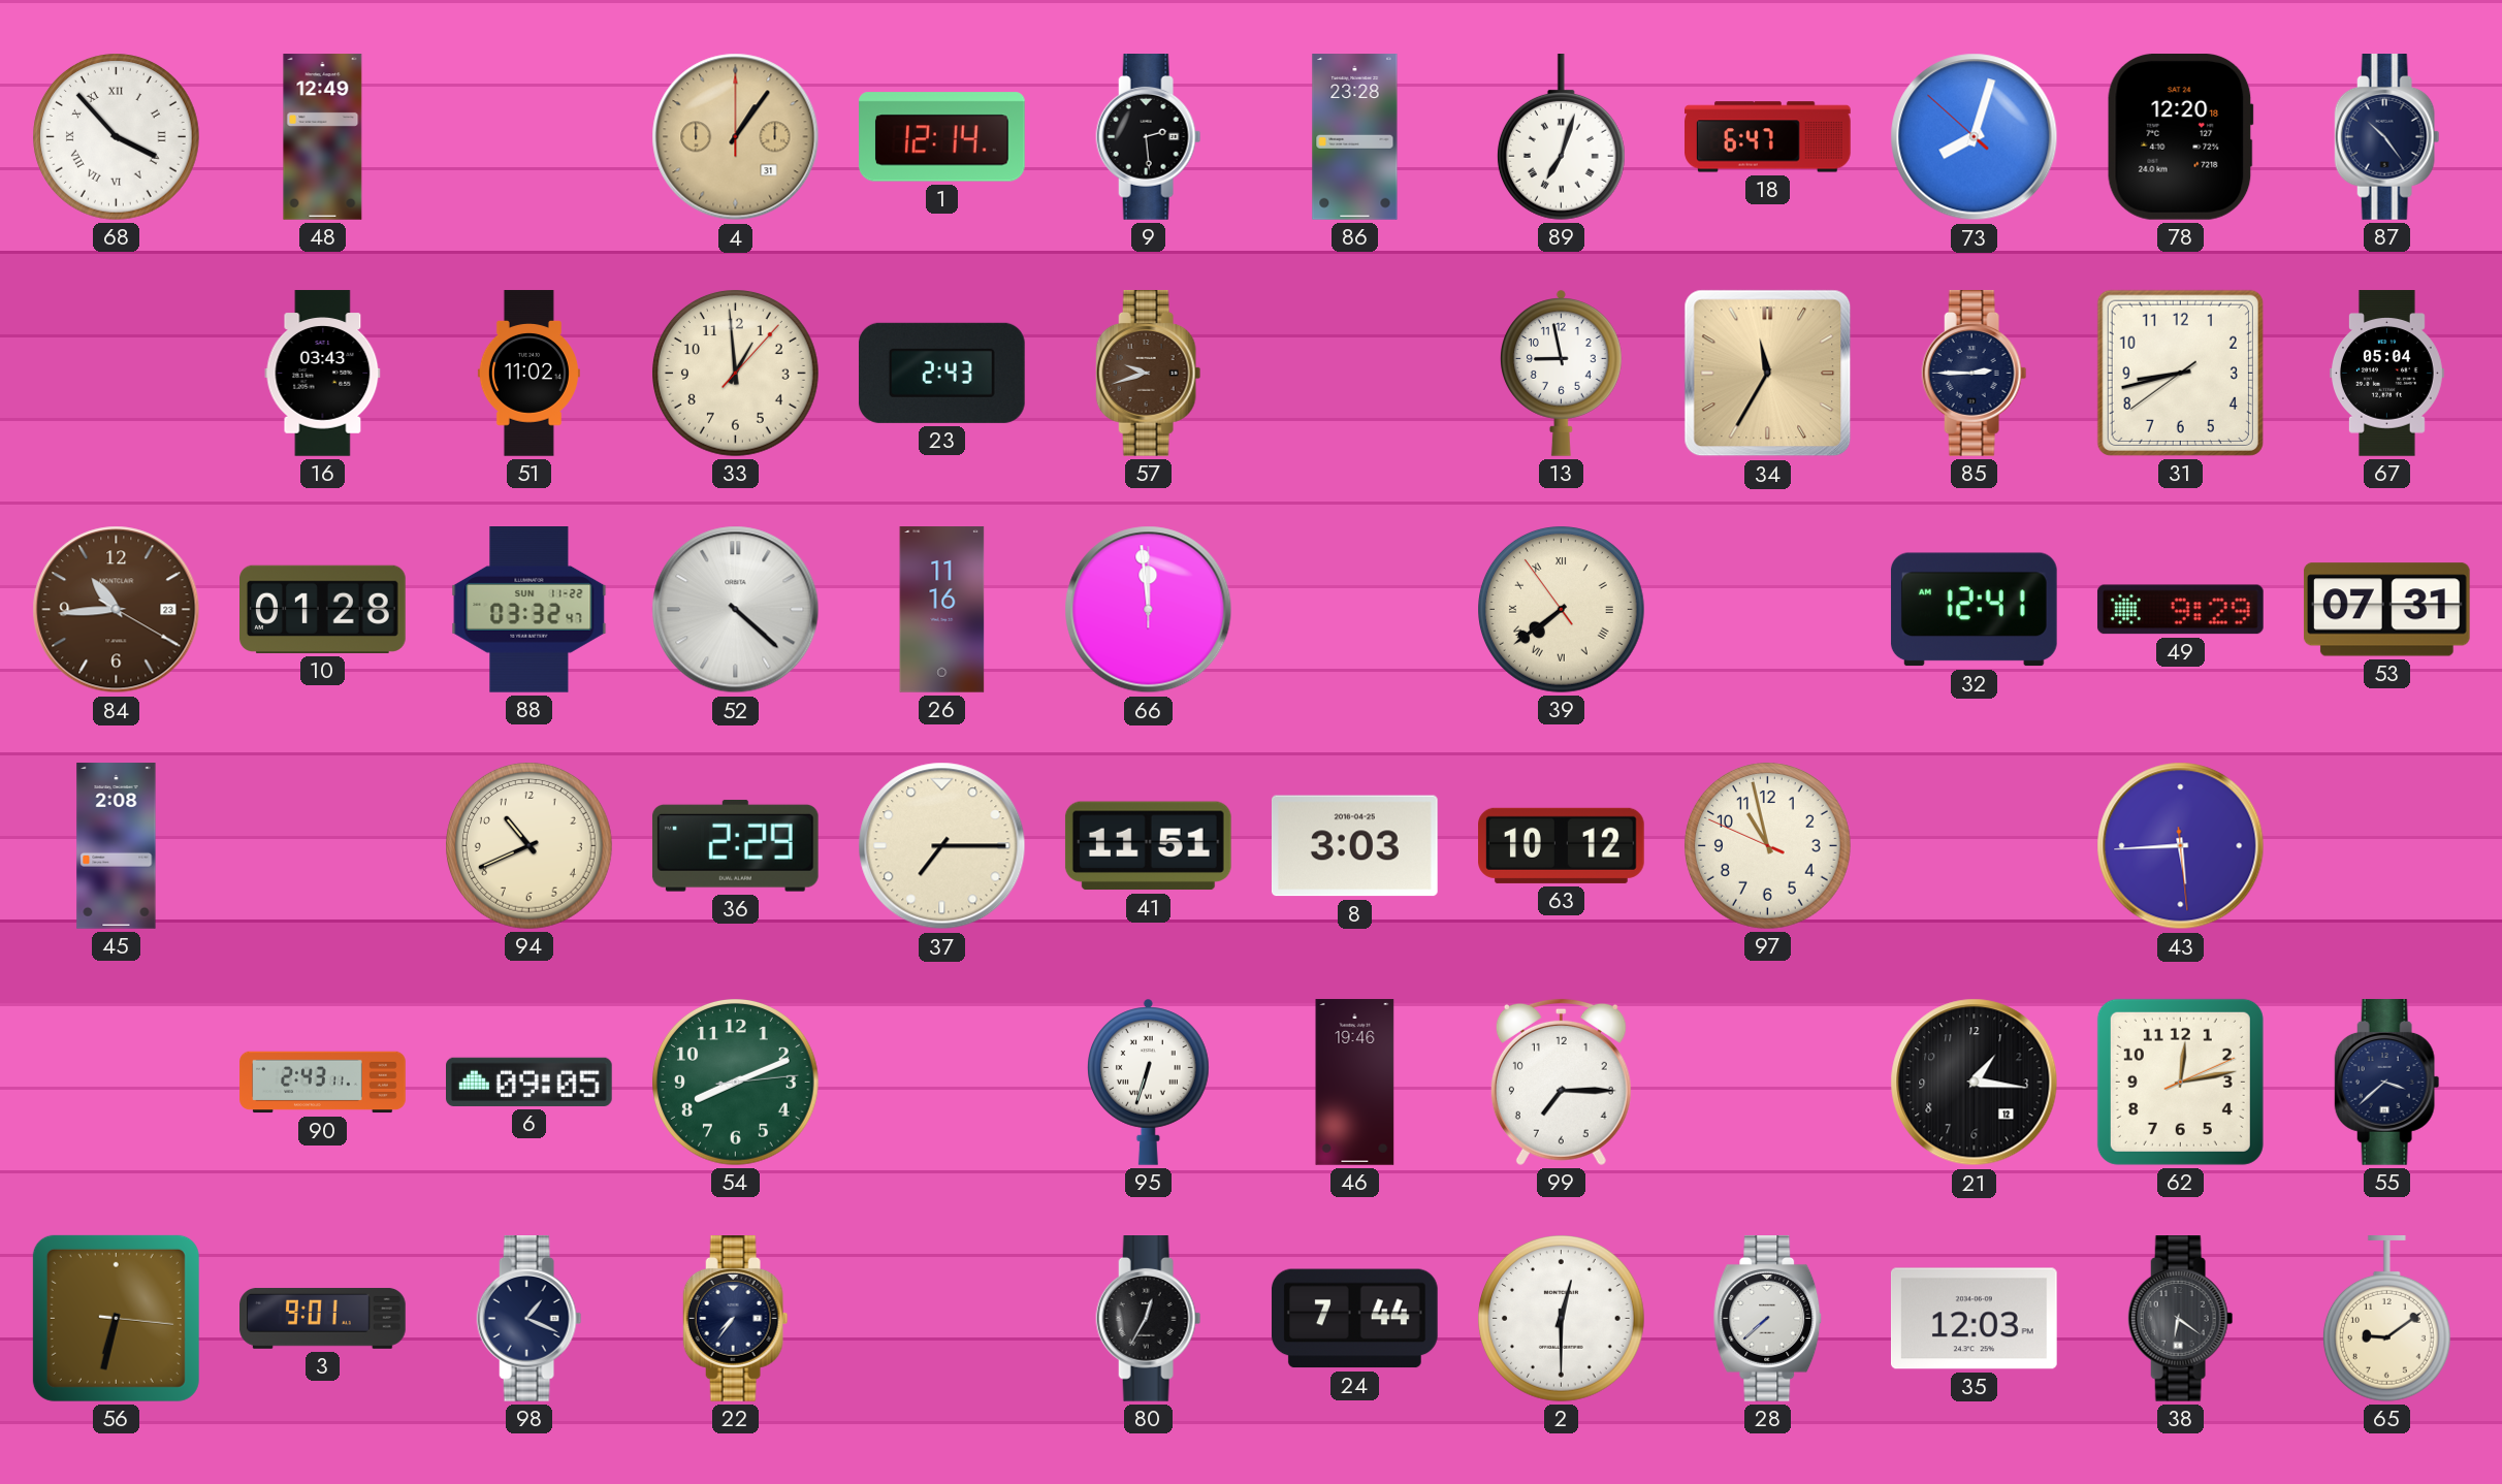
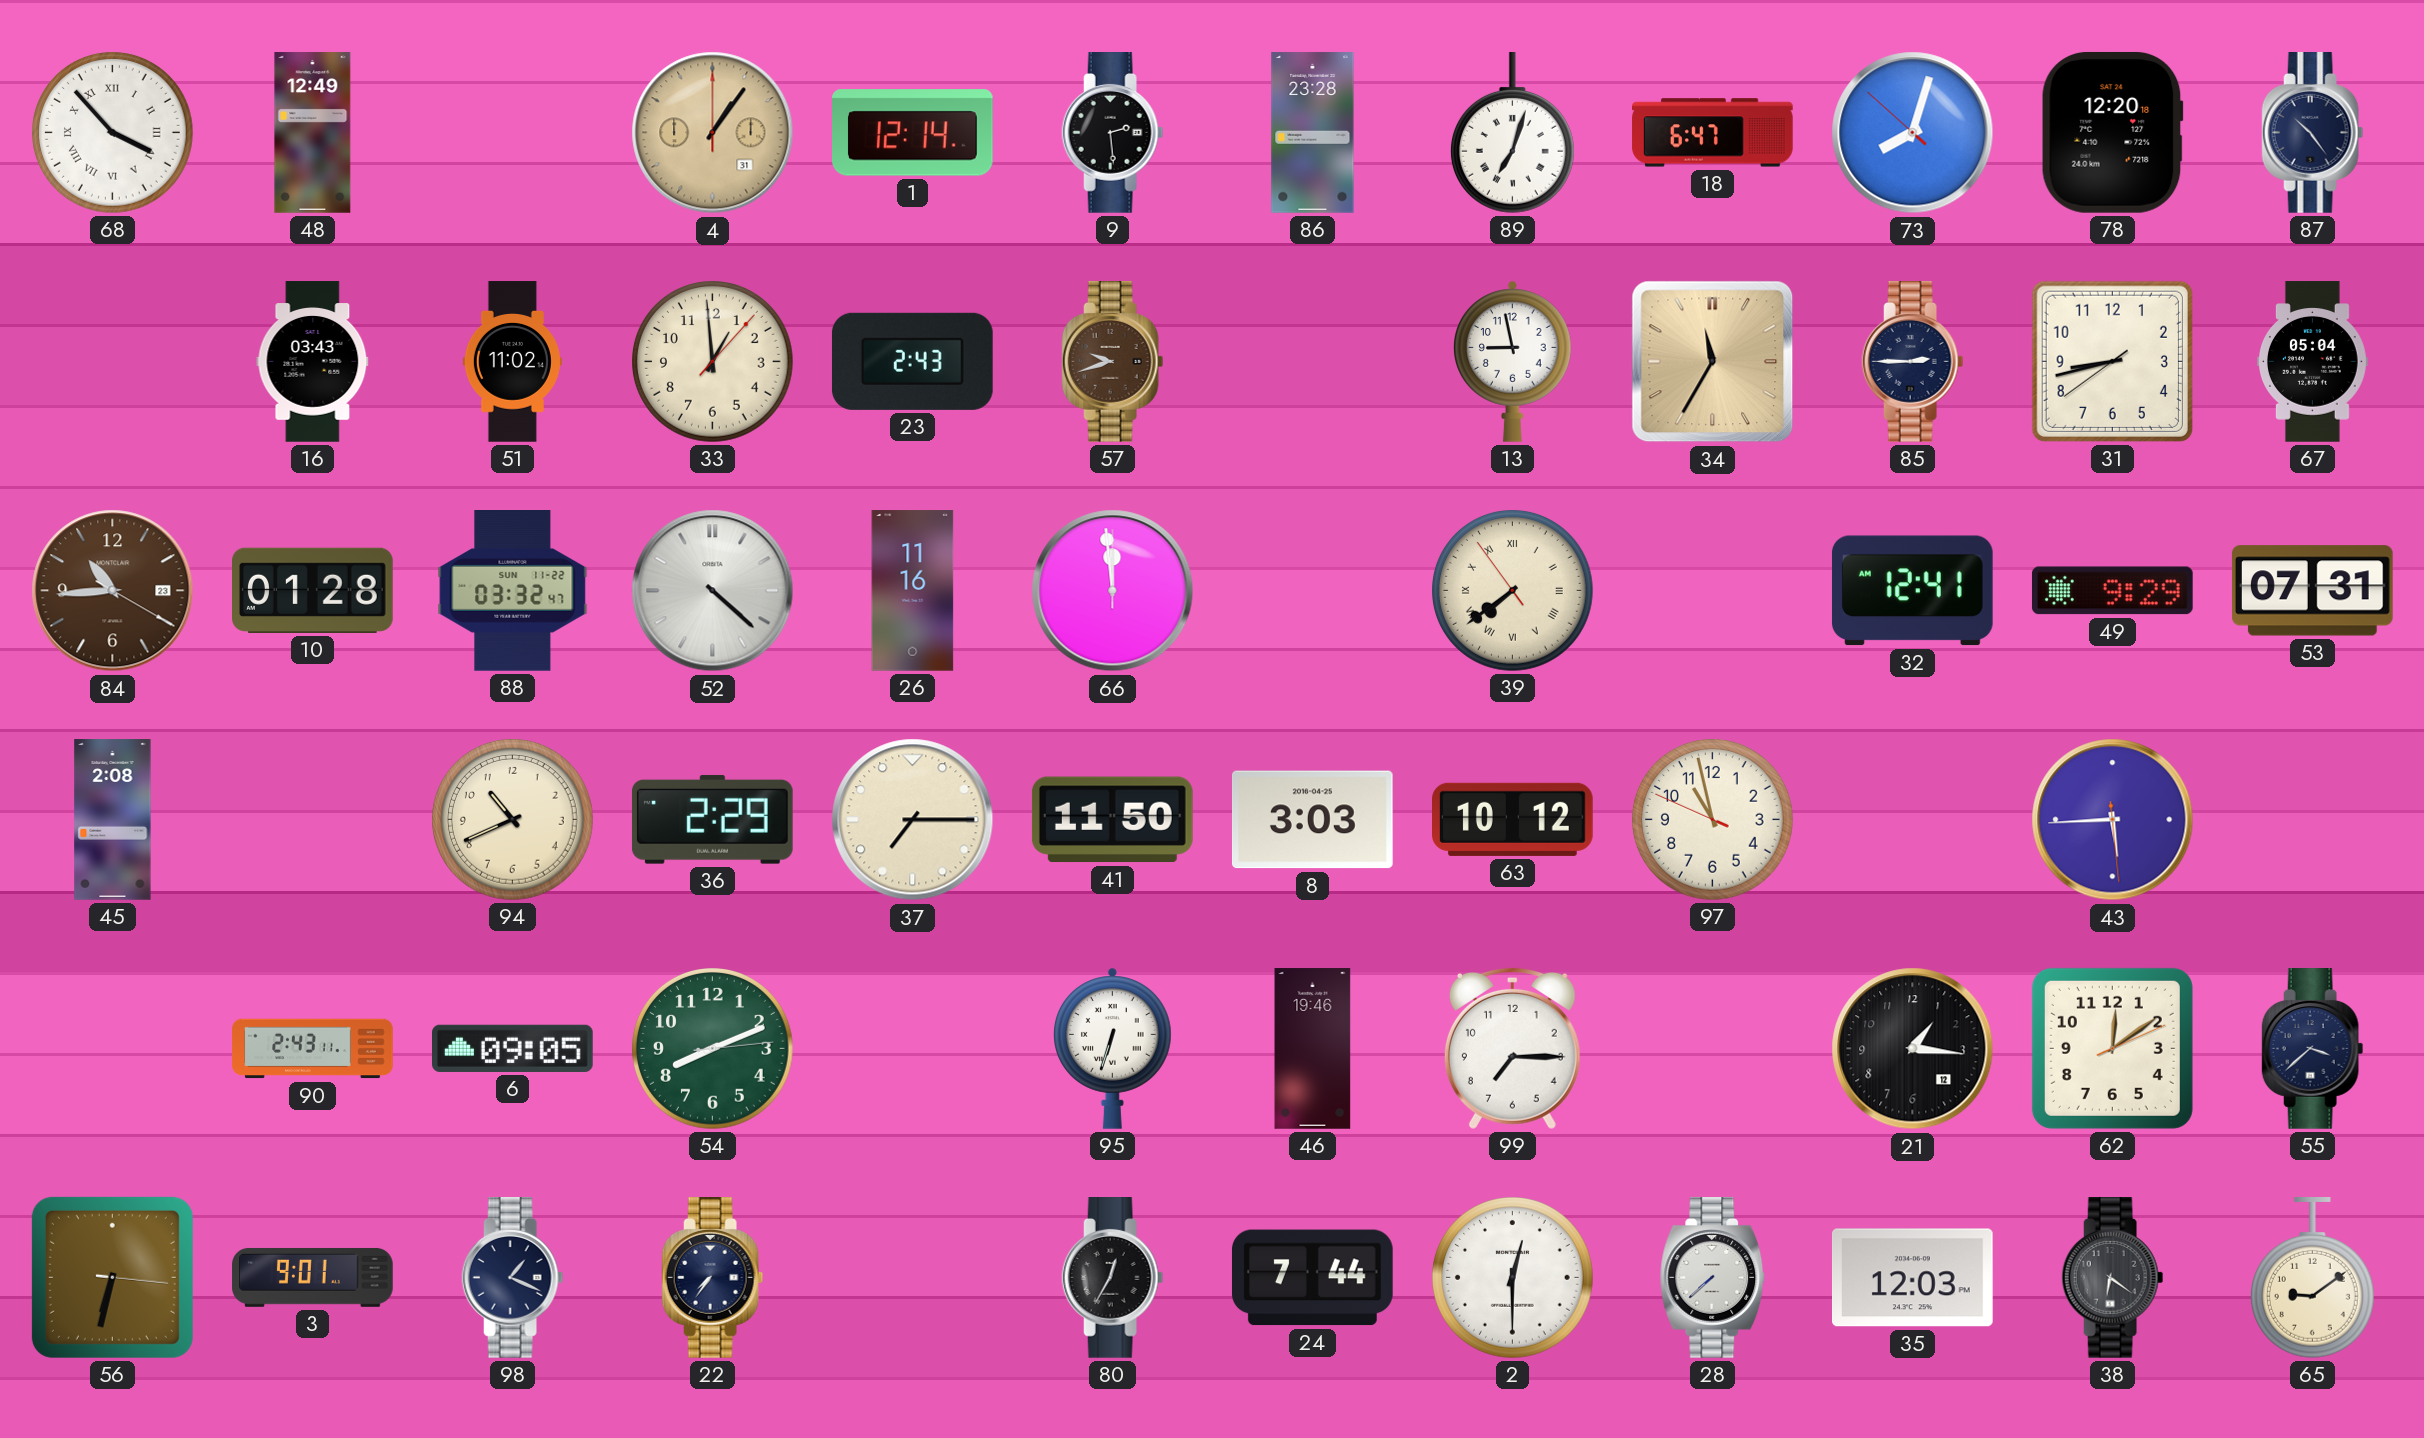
41: 11:51 -> 11:50
62: 12:13 -> 12:09
